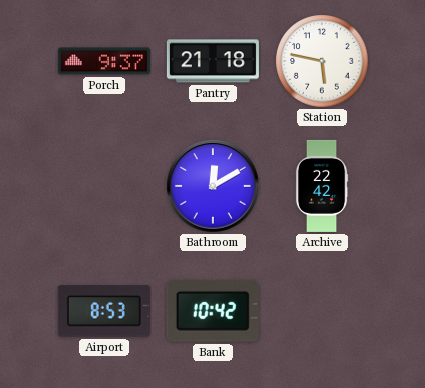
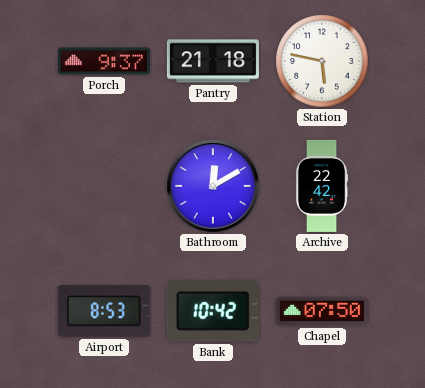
Chapel: none -> 07:50
